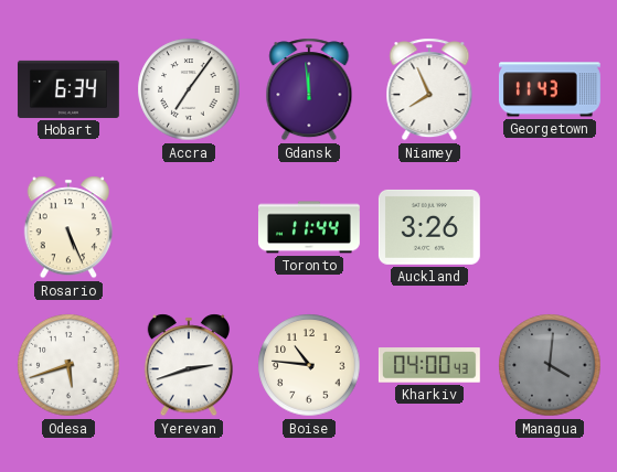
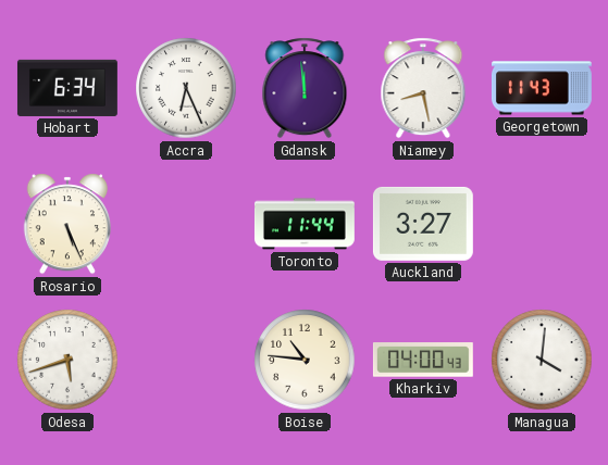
Accra: 7:06 -> 6:26
Niamey: 7:56 -> 8:28
Auckland: 3:26 -> 3:27
Yerevan: 2:42 -> none
Managua dial: grey -> white
